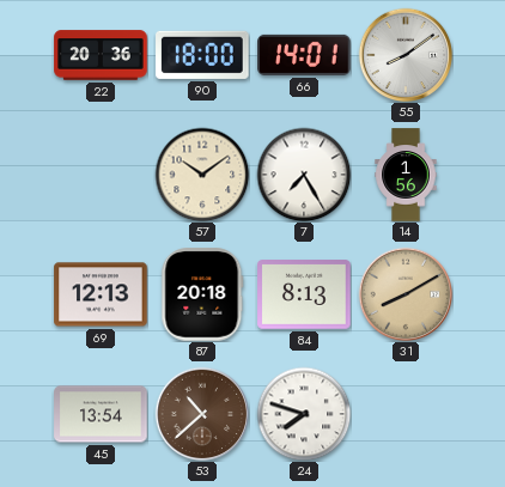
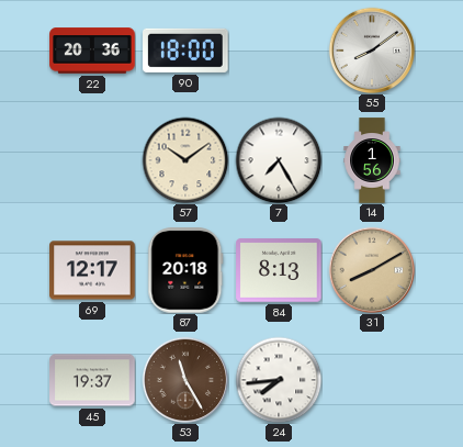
66: 14:01 -> none
69: 12:13 -> 12:17
45: 13:54 -> 19:37
53: 10:38 -> 11:25
24: 7:48 -> 7:44
